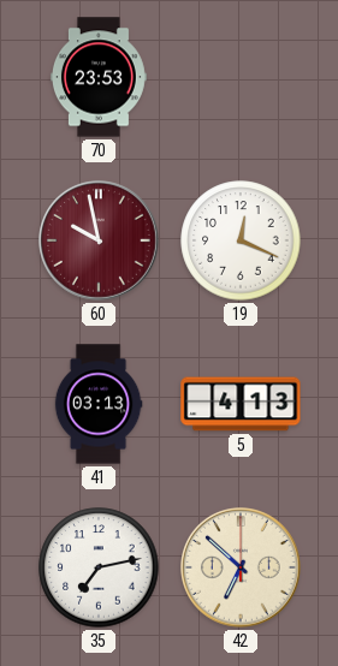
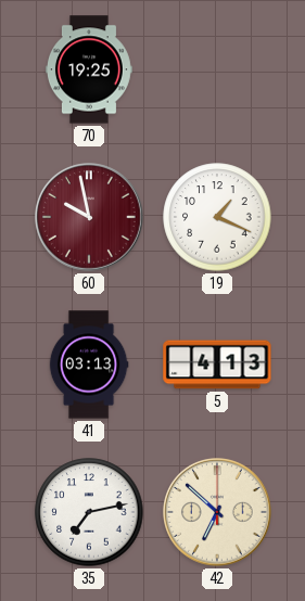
70: 23:53 -> 19:25
19: 12:19 -> 1:19
